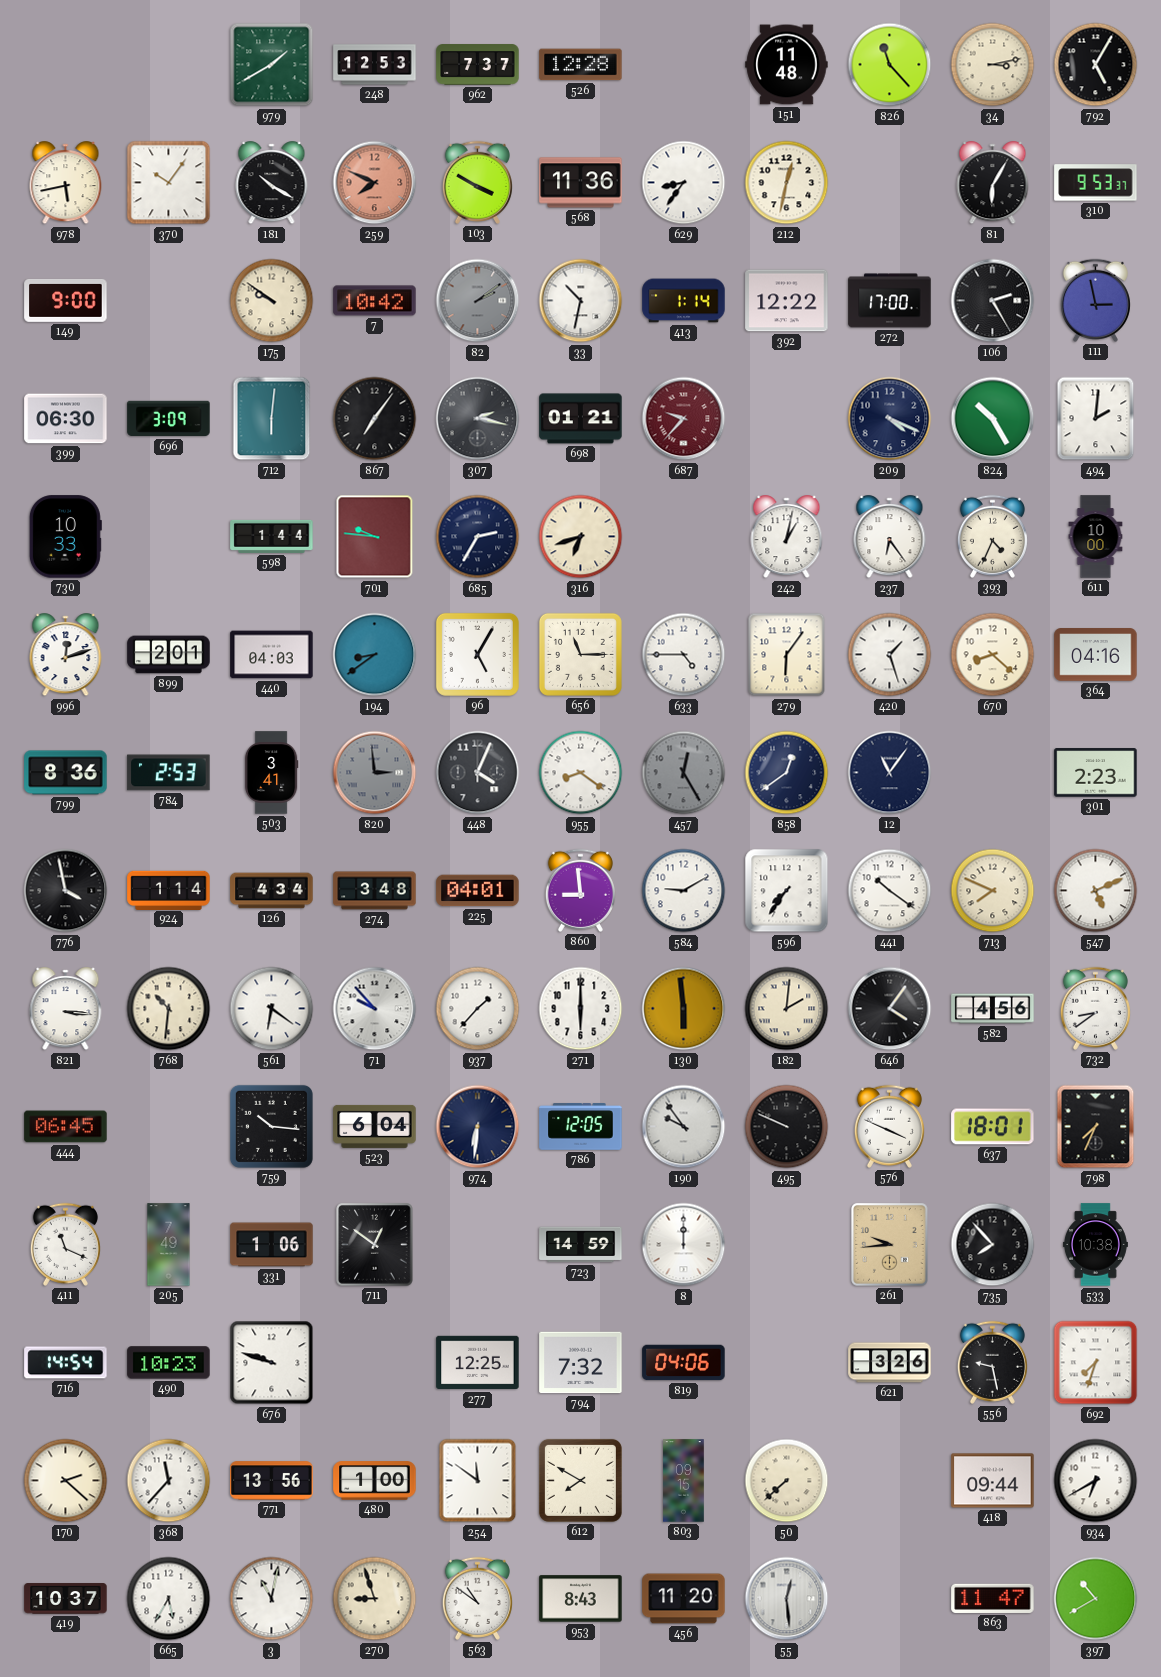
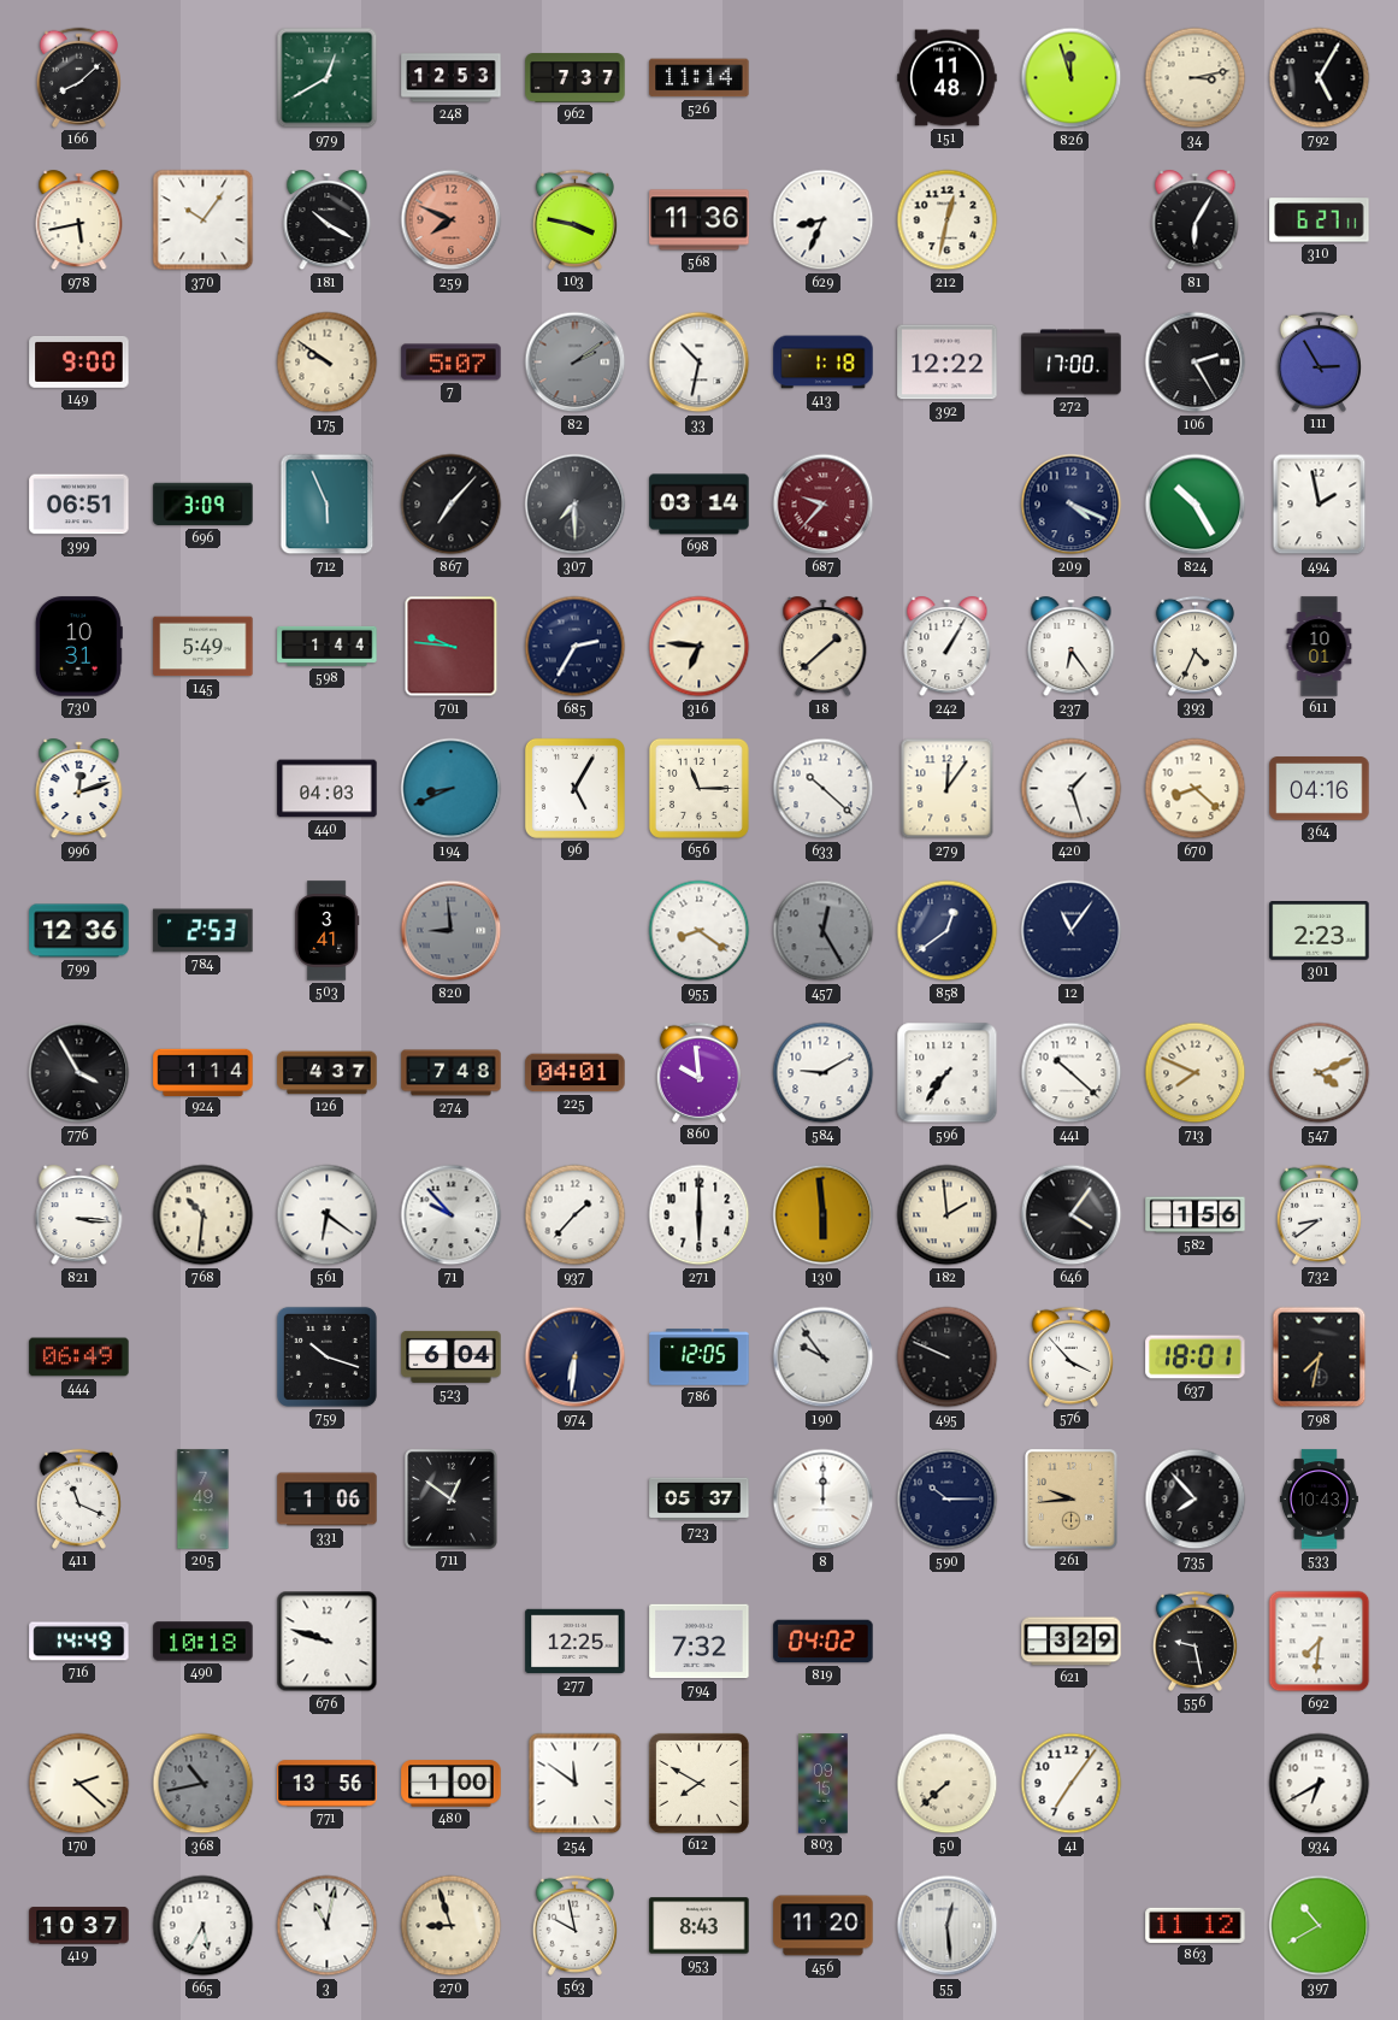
166: none -> 8:08
979: 1:40 -> 12:40
526: 12:28 -> 11:14
826: 11:23 -> 11:57
103: 3:50 -> 3:47
629: 8:36 -> 8:34
310: 9:53 -> 6:27
7: 10:42 -> 5:07
413: 1:14 -> 1:18
111: 2:58 -> 2:55
399: 06:30 -> 06:51
712: 6:01 -> 5:56
867: 7:06 -> 7:07
307: 2:17 -> 7:30
698: 01:21 -> 03:14
494: 2:01 -> 1:58
730: 10:33 -> 10:31
145: none -> 5:49
316: 6:42 -> 6:46
18: none -> 1:38
242: 1:02 -> 1:05
611: 10:00 -> 10:01
899: 2:01 -> none
194: 8:39 -> 8:41
633: 4:45 -> 10:22
279: 6:06 -> 12:06
799: 8:36 -> 12:36
820: 2:59 -> 8:59
448: 4:04 -> none
776: 3:58 -> 3:55
126: 4:34 -> 4:37
274: 3:48 -> 7:48
860: 8:59 -> 9:59
441: 10:21 -> 10:22
547: 5:11 -> 4:11
182: 2:01 -> 1:59
582: 4:56 -> 1:56
444: 06:45 -> 06:49
759: 10:16 -> 10:18
576: 3:49 -> 3:53
798: 7:34 -> 7:32
723: 14:59 -> 05:37
590: none -> 10:15
533: 10:38 -> 10:43
716: 14:54 -> 14:49
490: 10:23 -> 10:18
819: 04:06 -> 04:02
621: 3:26 -> 3:29
692: 7:33 -> 7:31
368: 11:37 -> 10:43
368 dial: white -> grey
41: none -> 7:06
418: 09:44 -> none
563: 10:51 -> 9:58
863: 11:47 -> 11:12
